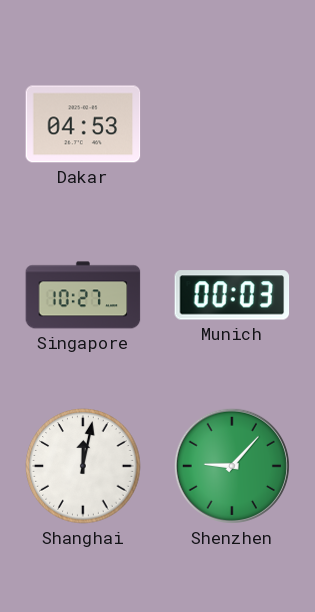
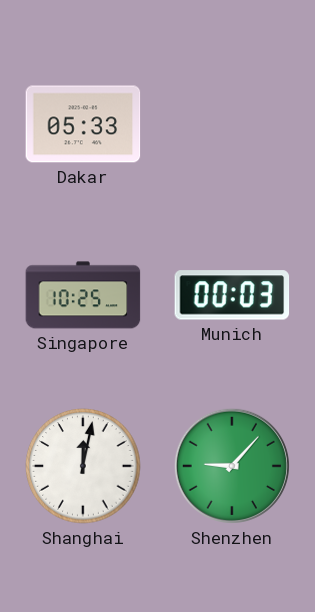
Dakar: 04:53 -> 05:33
Singapore: 10:27 -> 10:25
